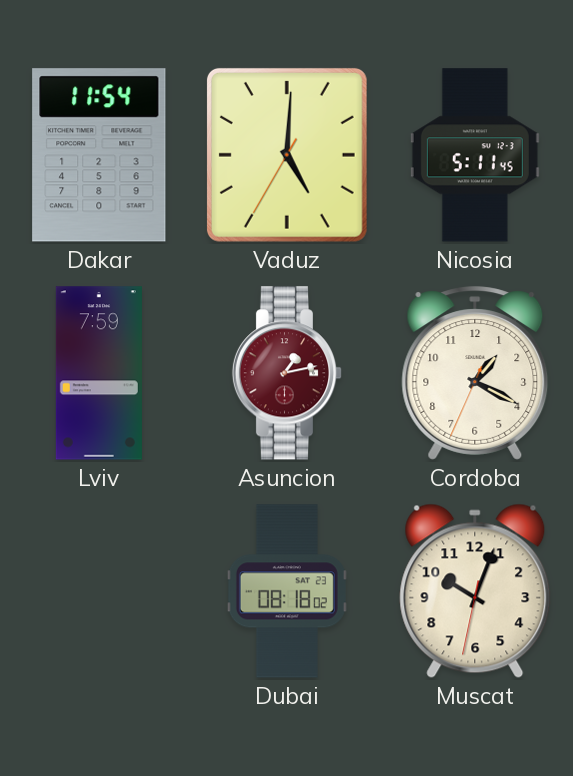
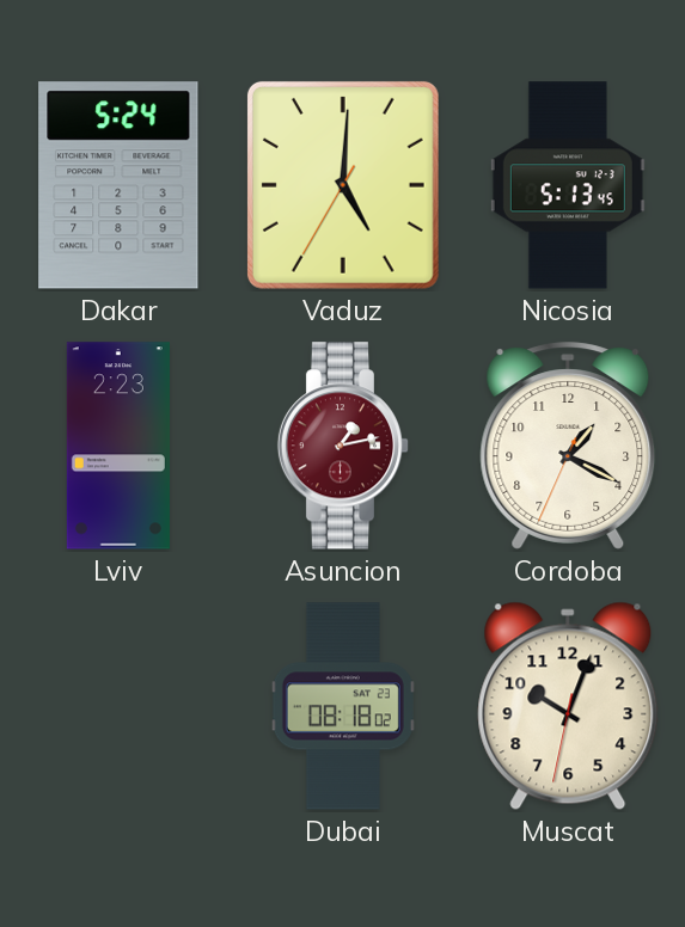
Dakar: 11:54 -> 5:24
Nicosia: 5:11 -> 5:13
Lviv: 7:59 -> 2:23
